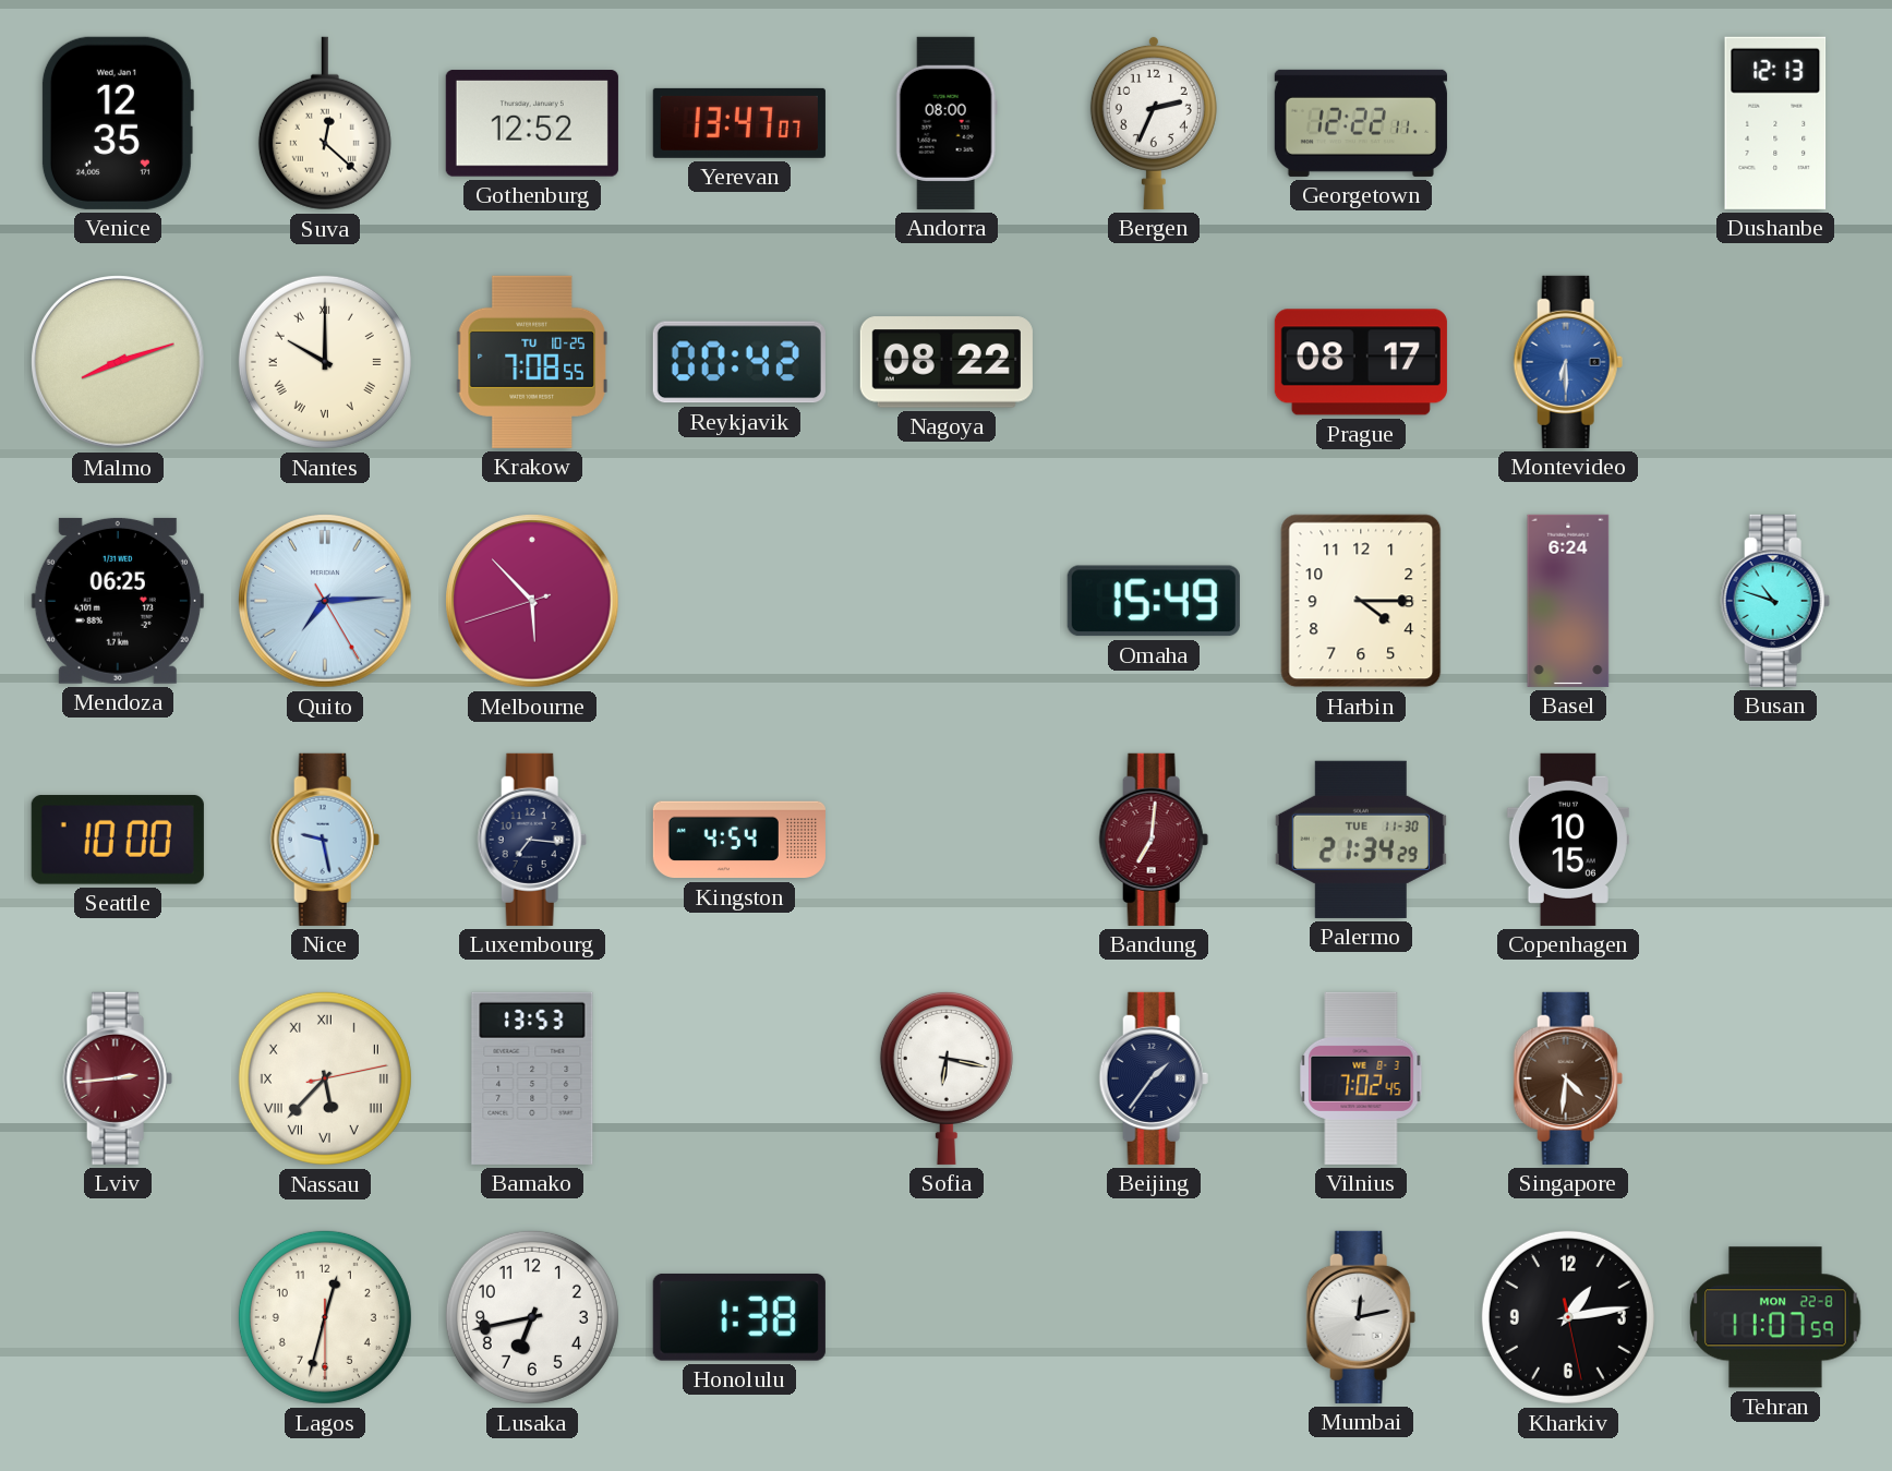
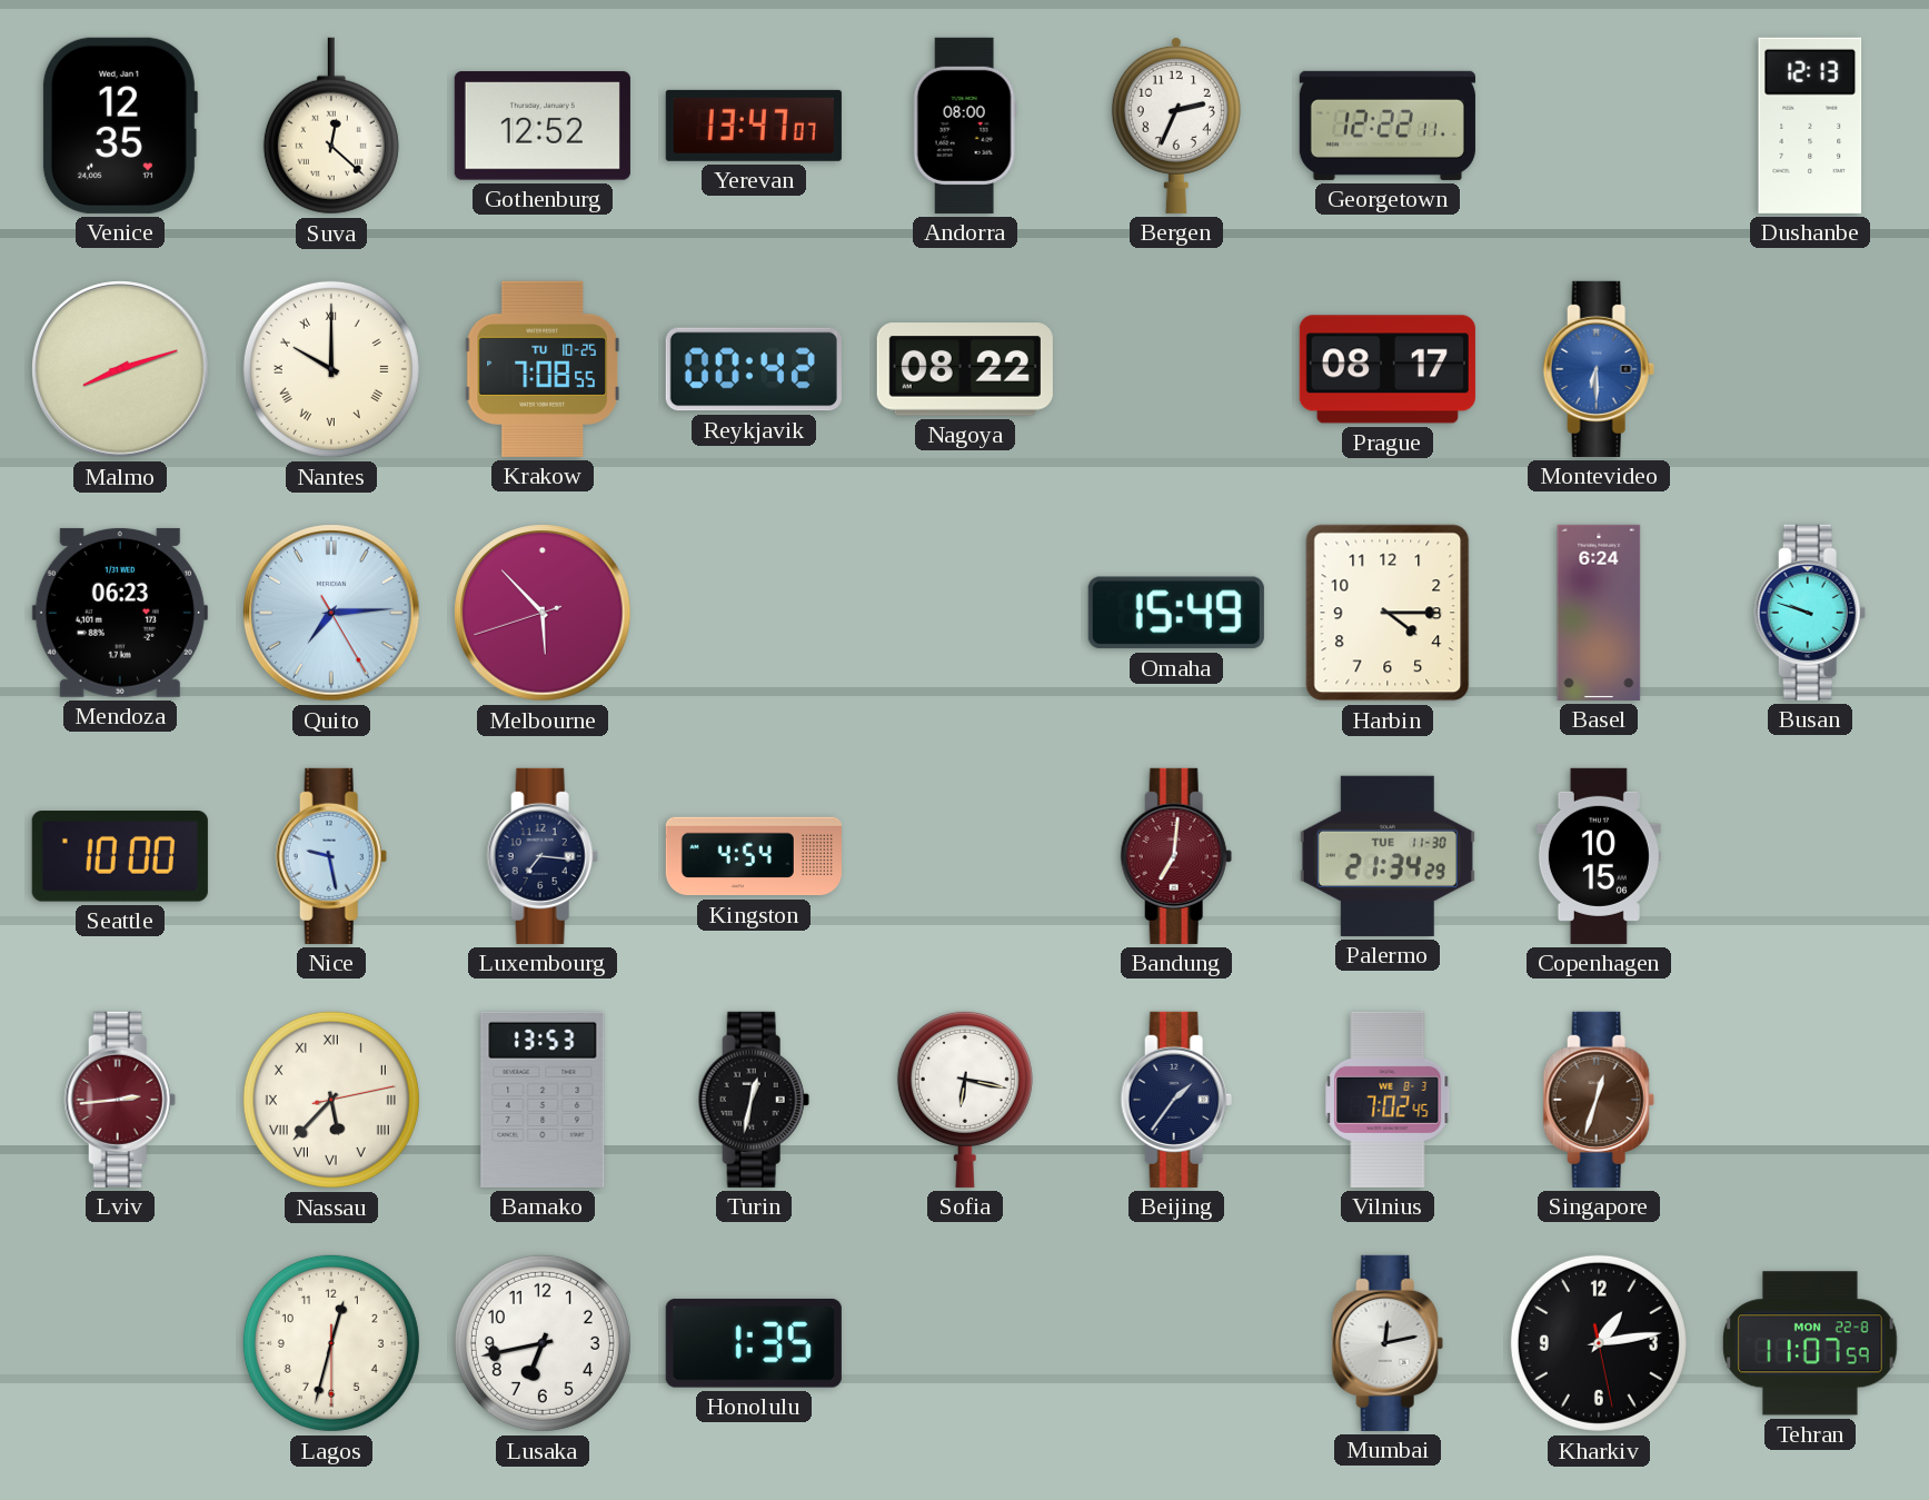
Mendoza: 06:25 -> 06:23
Busan: 10:48 -> 9:48
Turin: none -> 12:32
Singapore: 4:31 -> 12:33
Honolulu: 1:38 -> 1:35
